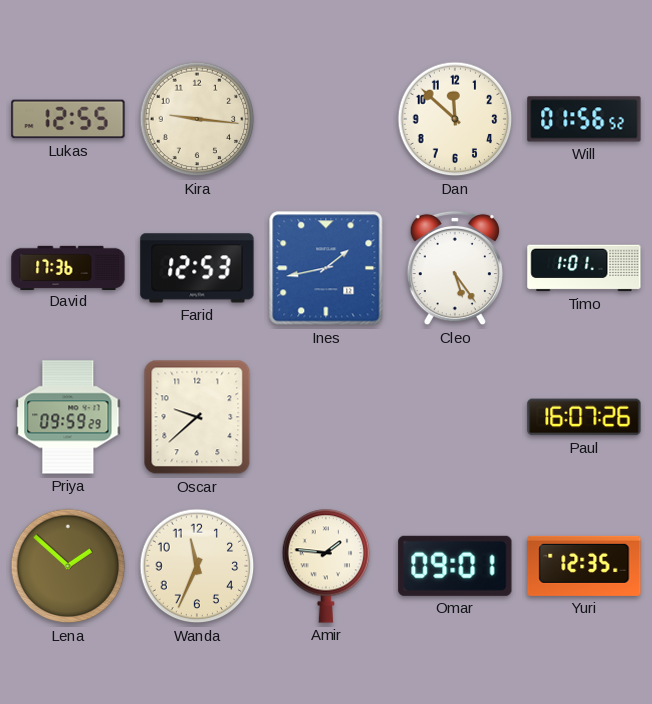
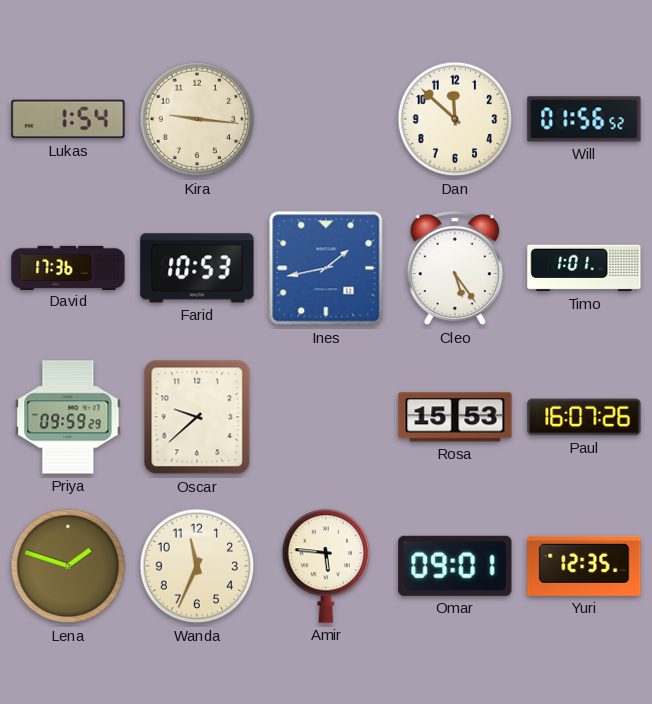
Lukas: 12:55 -> 1:54
Farid: 12:53 -> 10:53
Rosa: none -> 15:53
Lena: 1:52 -> 1:48
Amir: 1:46 -> 5:46
